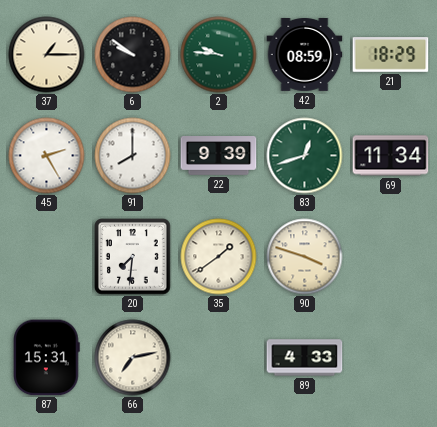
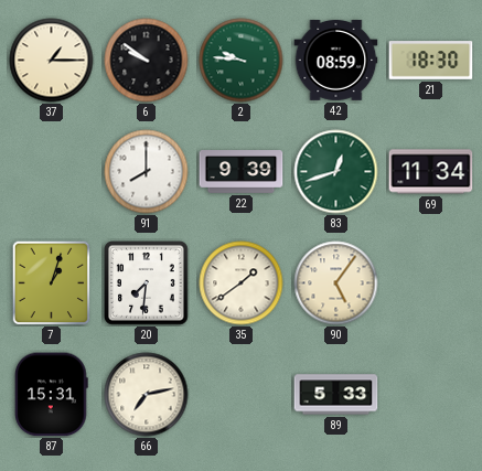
21: 18:29 -> 18:30
45: 2:25 -> none
7: none -> 1:03
90: 3:48 -> 5:06
89: 4:33 -> 5:33
